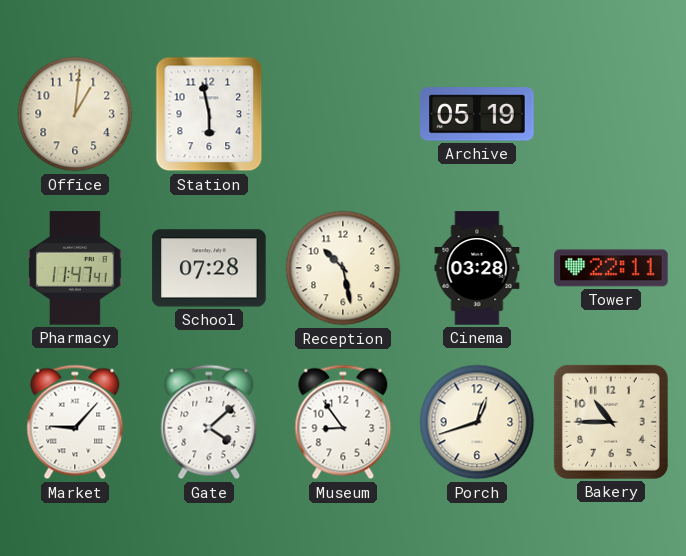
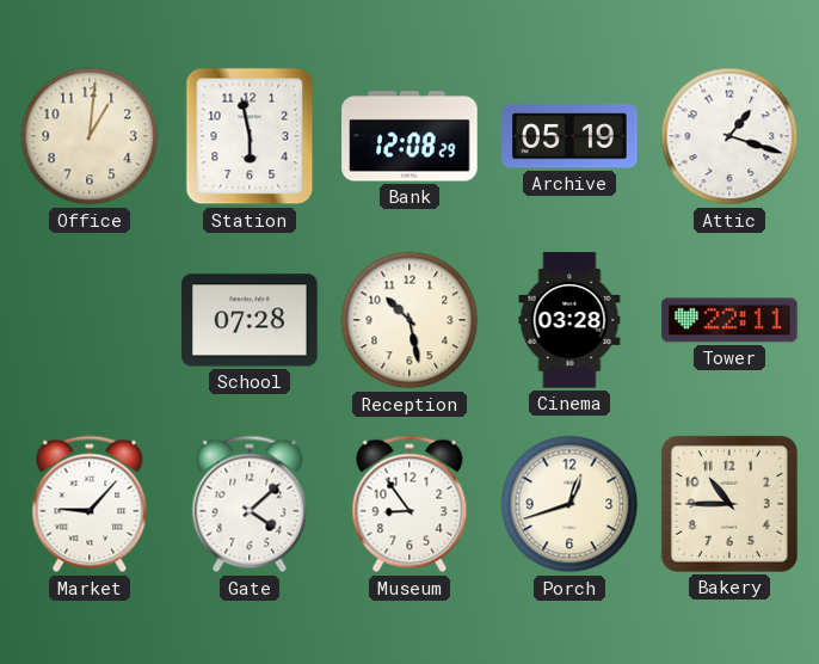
Bank: none -> 12:08
Attic: none -> 1:18
Pharmacy: 11:47 -> none
